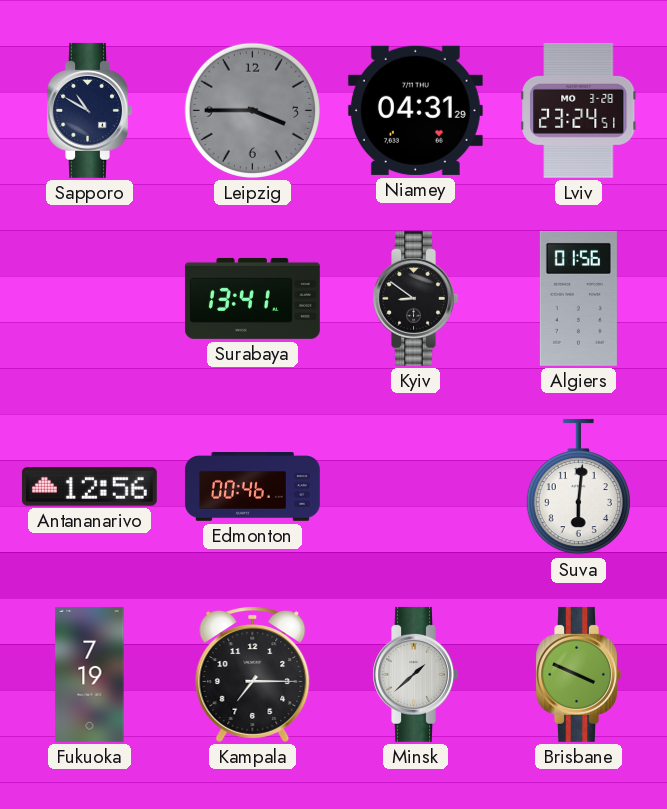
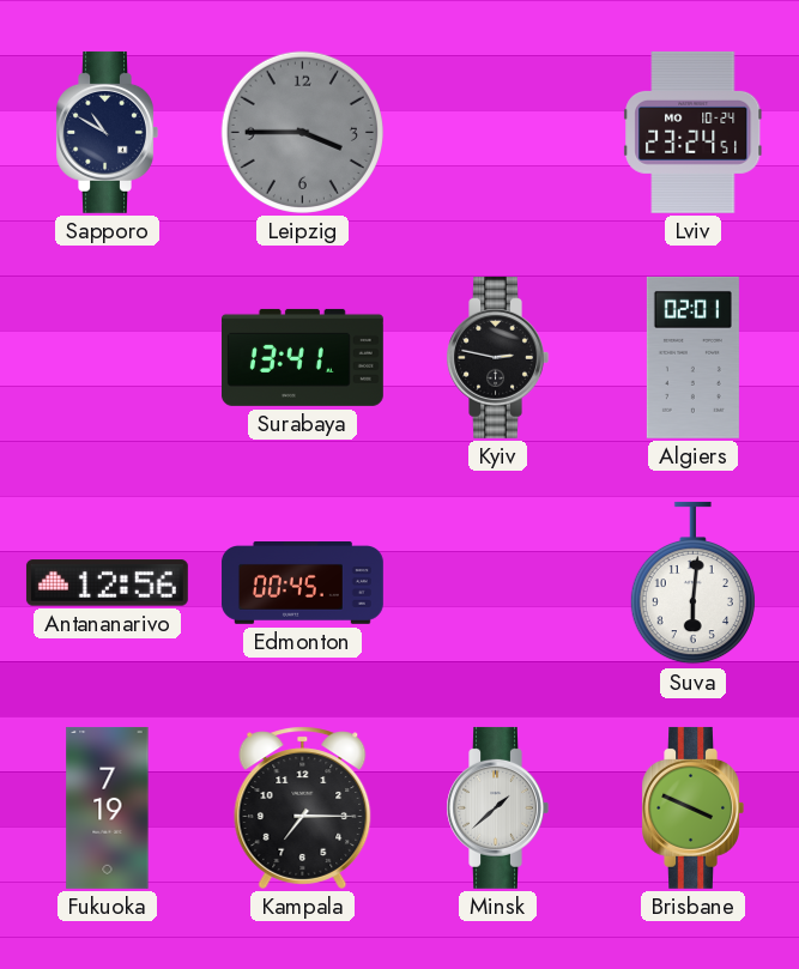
Niamey: 04:31 -> none
Lviv date: MO 3-28 -> MO 10-24
Kyiv: 8:51 -> 2:47
Algiers: 01:56 -> 02:01
Edmonton: 00:46 -> 00:45
